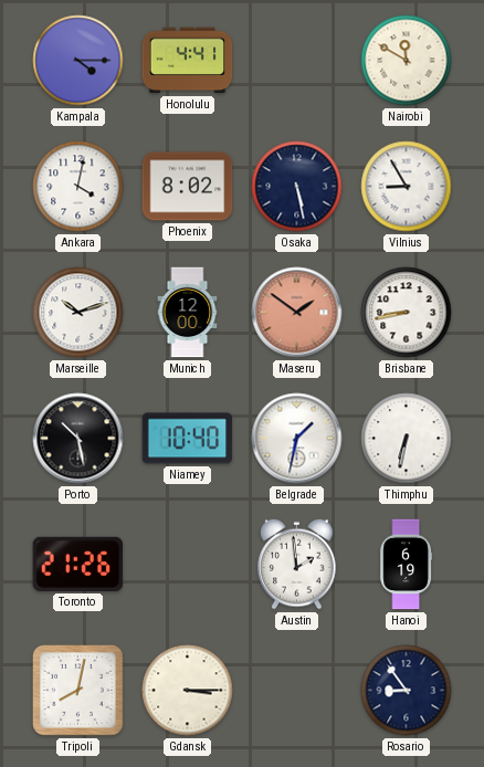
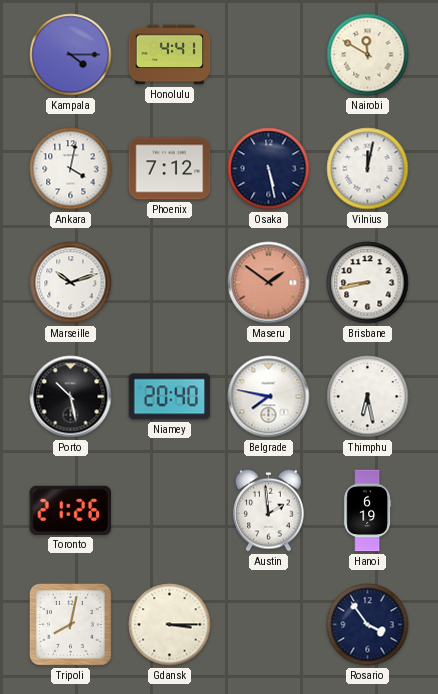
Phoenix: 8:02 -> 7:12
Vilnius: 8:55 -> 12:02
Munich: 12:00 -> none
Niamey: 10:40 -> 20:40
Belgrade: 1:32 -> 7:47
Thimphu: 6:32 -> 6:28
Rosario: 8:54 -> 3:54
